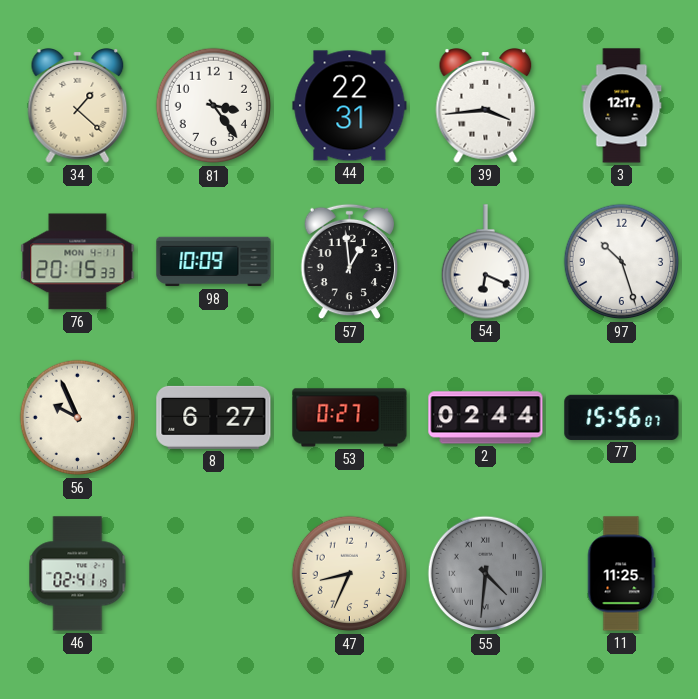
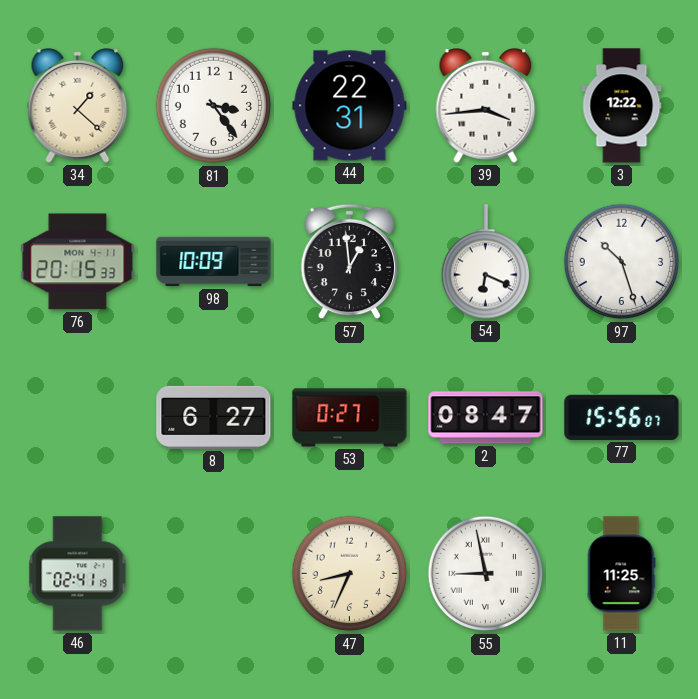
3: 12:17 -> 12:22
56: 9:56 -> none
2: 02:44 -> 08:47
55: 4:31 -> 8:58
55 dial: grey -> white
